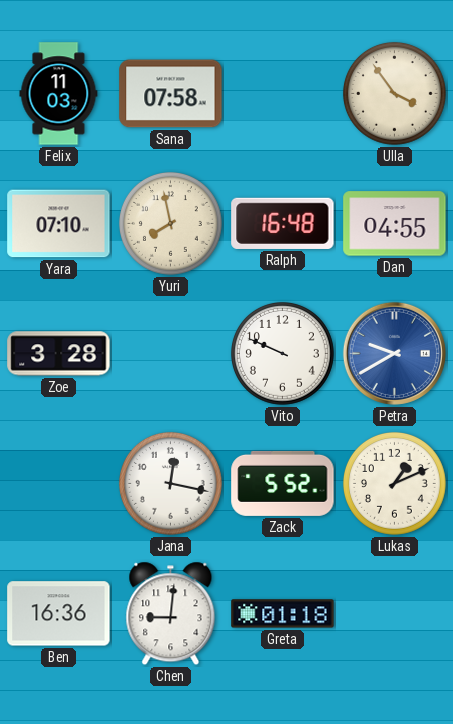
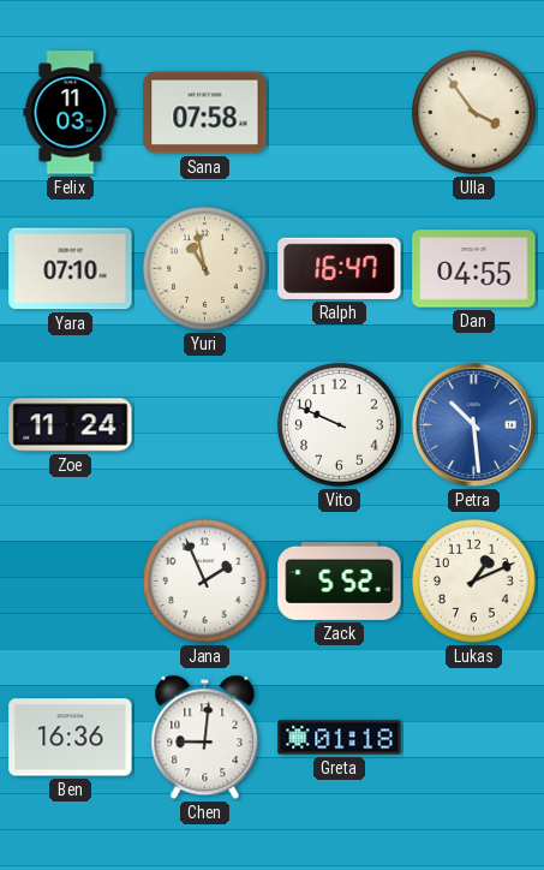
Yuri: 7:58 -> 10:58
Ralph: 16:48 -> 16:47
Zoe: 3:28 -> 11:24
Petra: 9:40 -> 10:29
Jana: 12:17 -> 1:56
